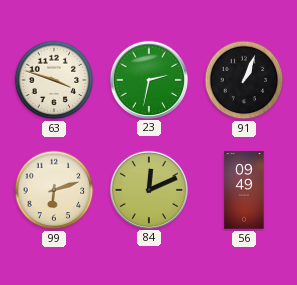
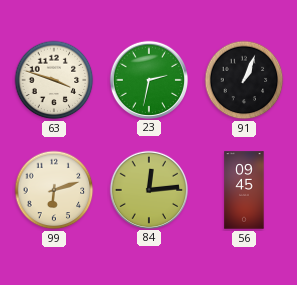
84: 12:11 -> 12:14
56: 09:49 -> 09:45
